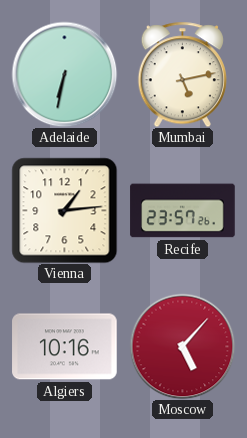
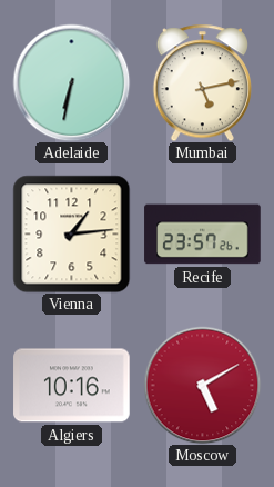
Moscow: 5:07 -> 5:10
